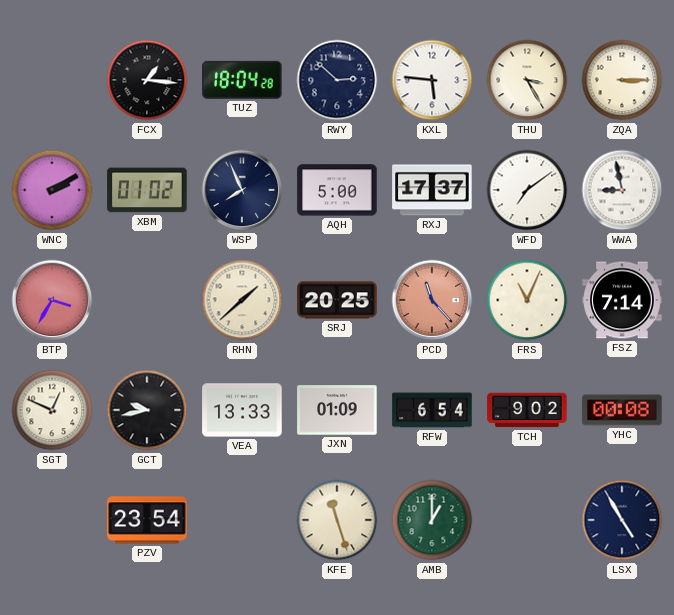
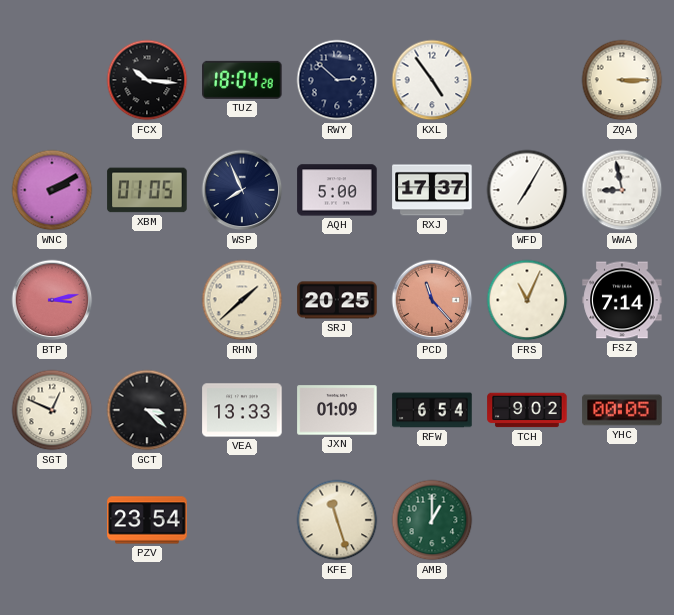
FCX: 1:16 -> 10:16
KXL: 5:46 -> 4:54
THU: 3:25 -> none
XBM: 01:02 -> 01:05
WFD: 7:09 -> 7:05
BTP: 3:35 -> 3:13
GCT: 9:43 -> 3:22
YHC: 00:08 -> 00:05
LSX: 4:55 -> none
